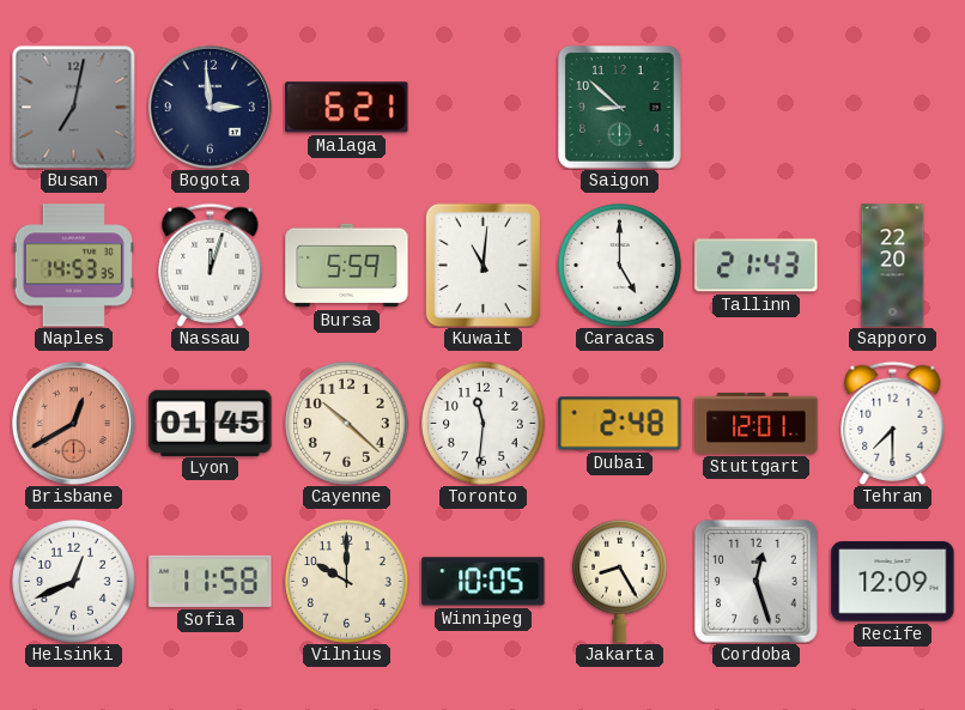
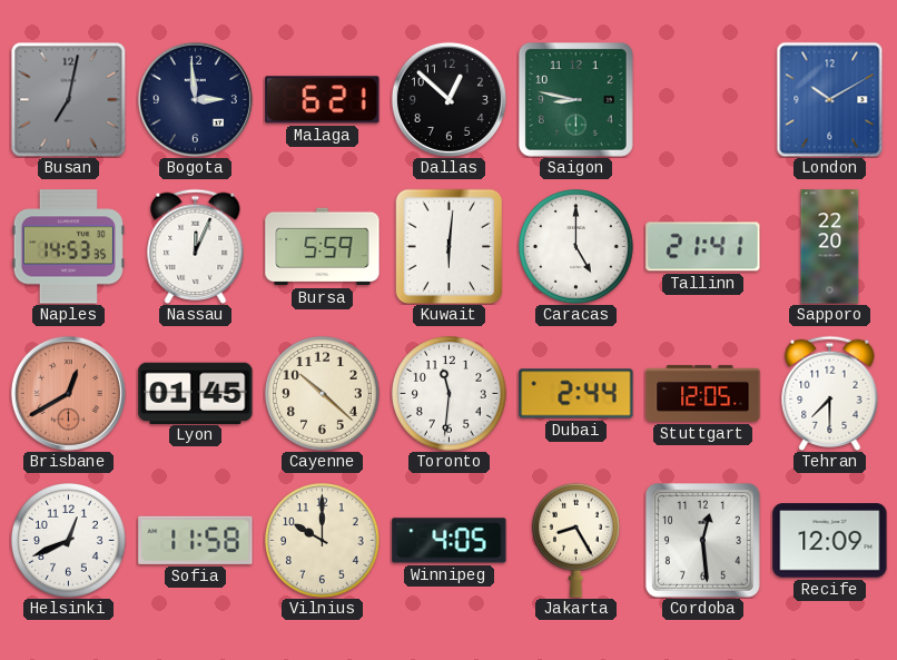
Dallas: none -> 12:52
Saigon: 8:52 -> 8:47
London: none -> 10:10
Nassau: 12:03 -> 12:04
Kuwait: 11:01 -> 6:01
Tallinn: 21:43 -> 21:41
Dubai: 2:48 -> 2:44
Stuttgart: 12:01 -> 12:05
Winnipeg: 10:05 -> 4:05
Cordoba: 12:27 -> 12:29
